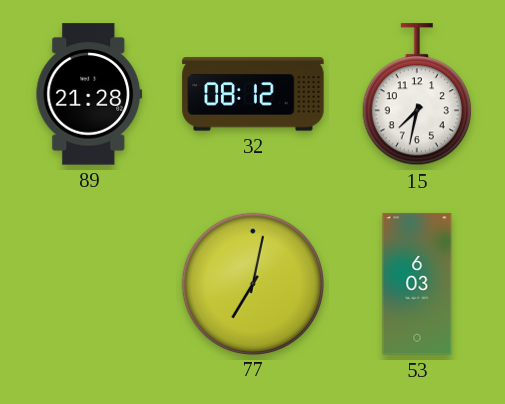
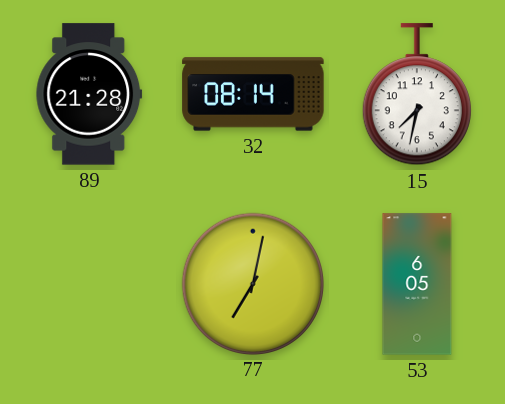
32: 08:12 -> 08:14
53: 6:03 -> 6:05
